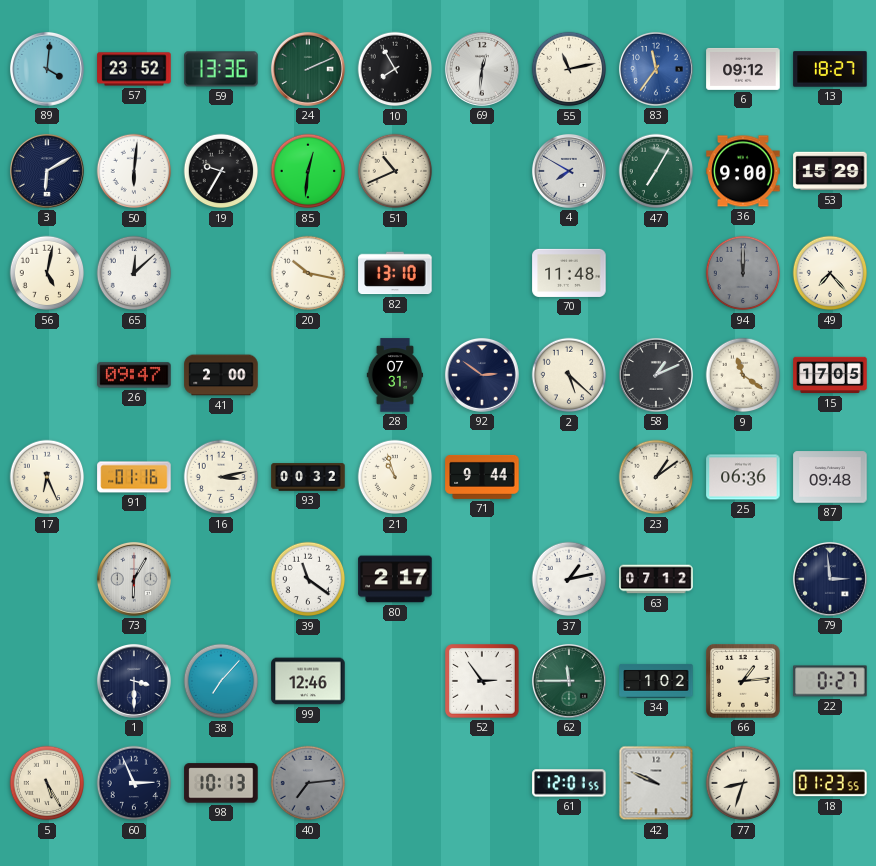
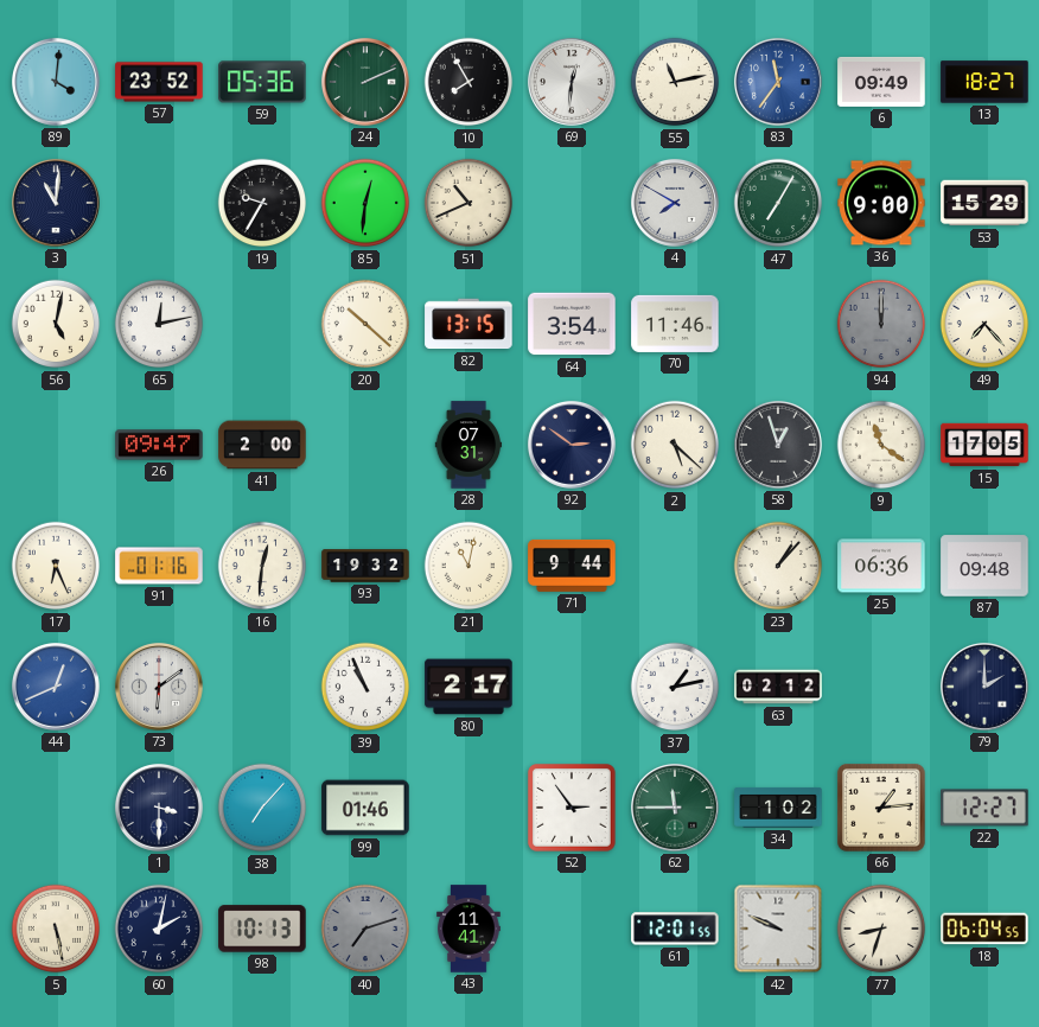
59: 13:36 -> 05:36
6: 09:12 -> 09:49
3: 6:10 -> 11:01
50: 6:01 -> none
65: 12:08 -> 12:13
20: 10:17 -> 10:22
82: 13:10 -> 13:15
64: none -> 3:54
70: 11:48 -> 11:46
58: 1:11 -> 12:57
16: 3:13 -> 12:31
93: 00:32 -> 19:32
21: 10:57 -> 11:02
23: 1:09 -> 1:07
44: none -> 12:41
73: 6:05 -> 6:09
39: 11:21 -> 10:56
63: 07:12 -> 02:12
79: 2:59 -> 2:00
99: 12:46 -> 01:46
22: 0:27 -> 12:27
5: 5:25 -> 5:28
60: 2:56 -> 2:02
40: 7:14 -> 7:12
43: none -> 11:41
18: 01:23 -> 06:04
